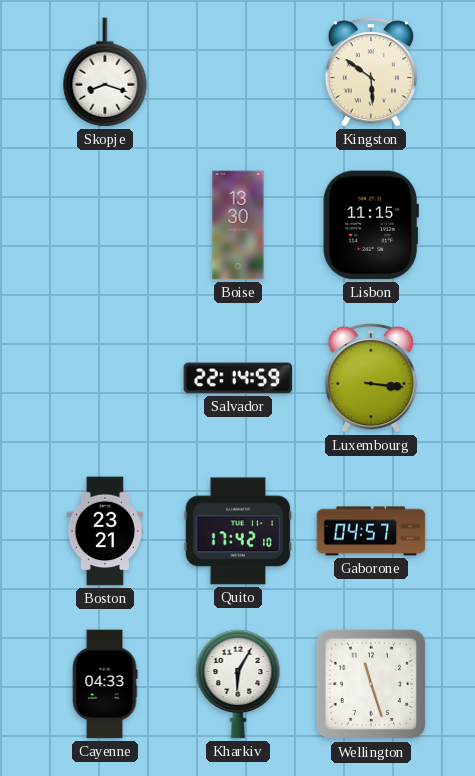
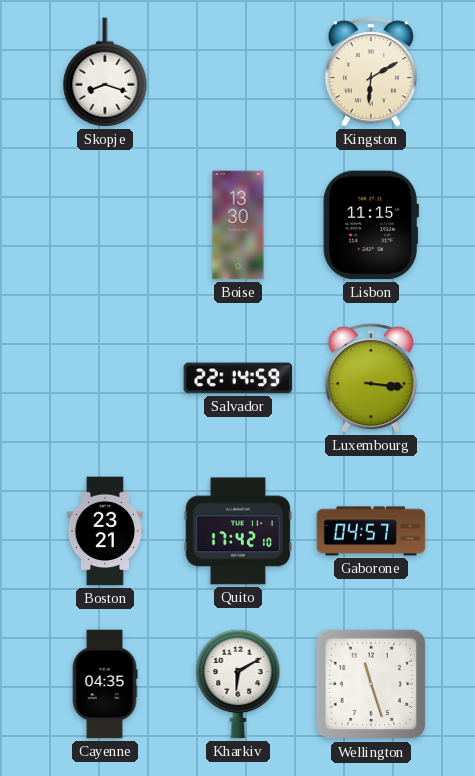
Kingston: 5:51 -> 6:10
Cayenne: 04:33 -> 04:35
Kharkiv: 6:05 -> 6:10
